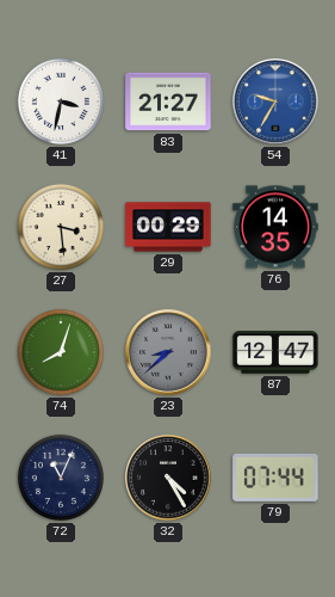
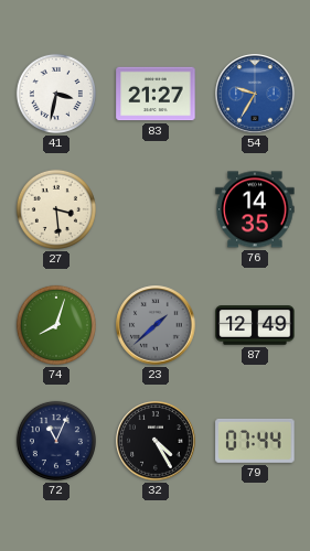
29: 00:29 -> none
23: 8:38 -> 1:38
87: 12:47 -> 12:49
